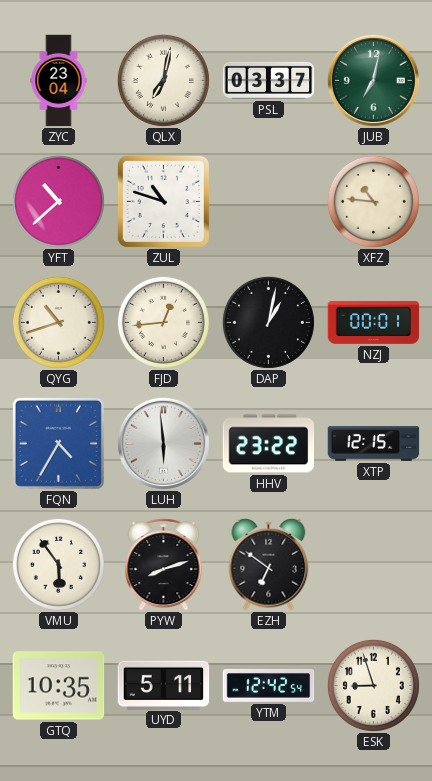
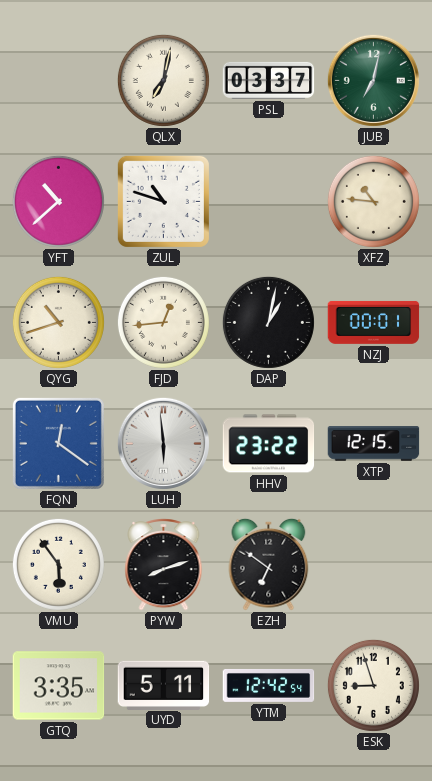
ZYC: 23:04 -> none
FQN: 4:35 -> 12:21
GTQ: 10:35 -> 3:35
